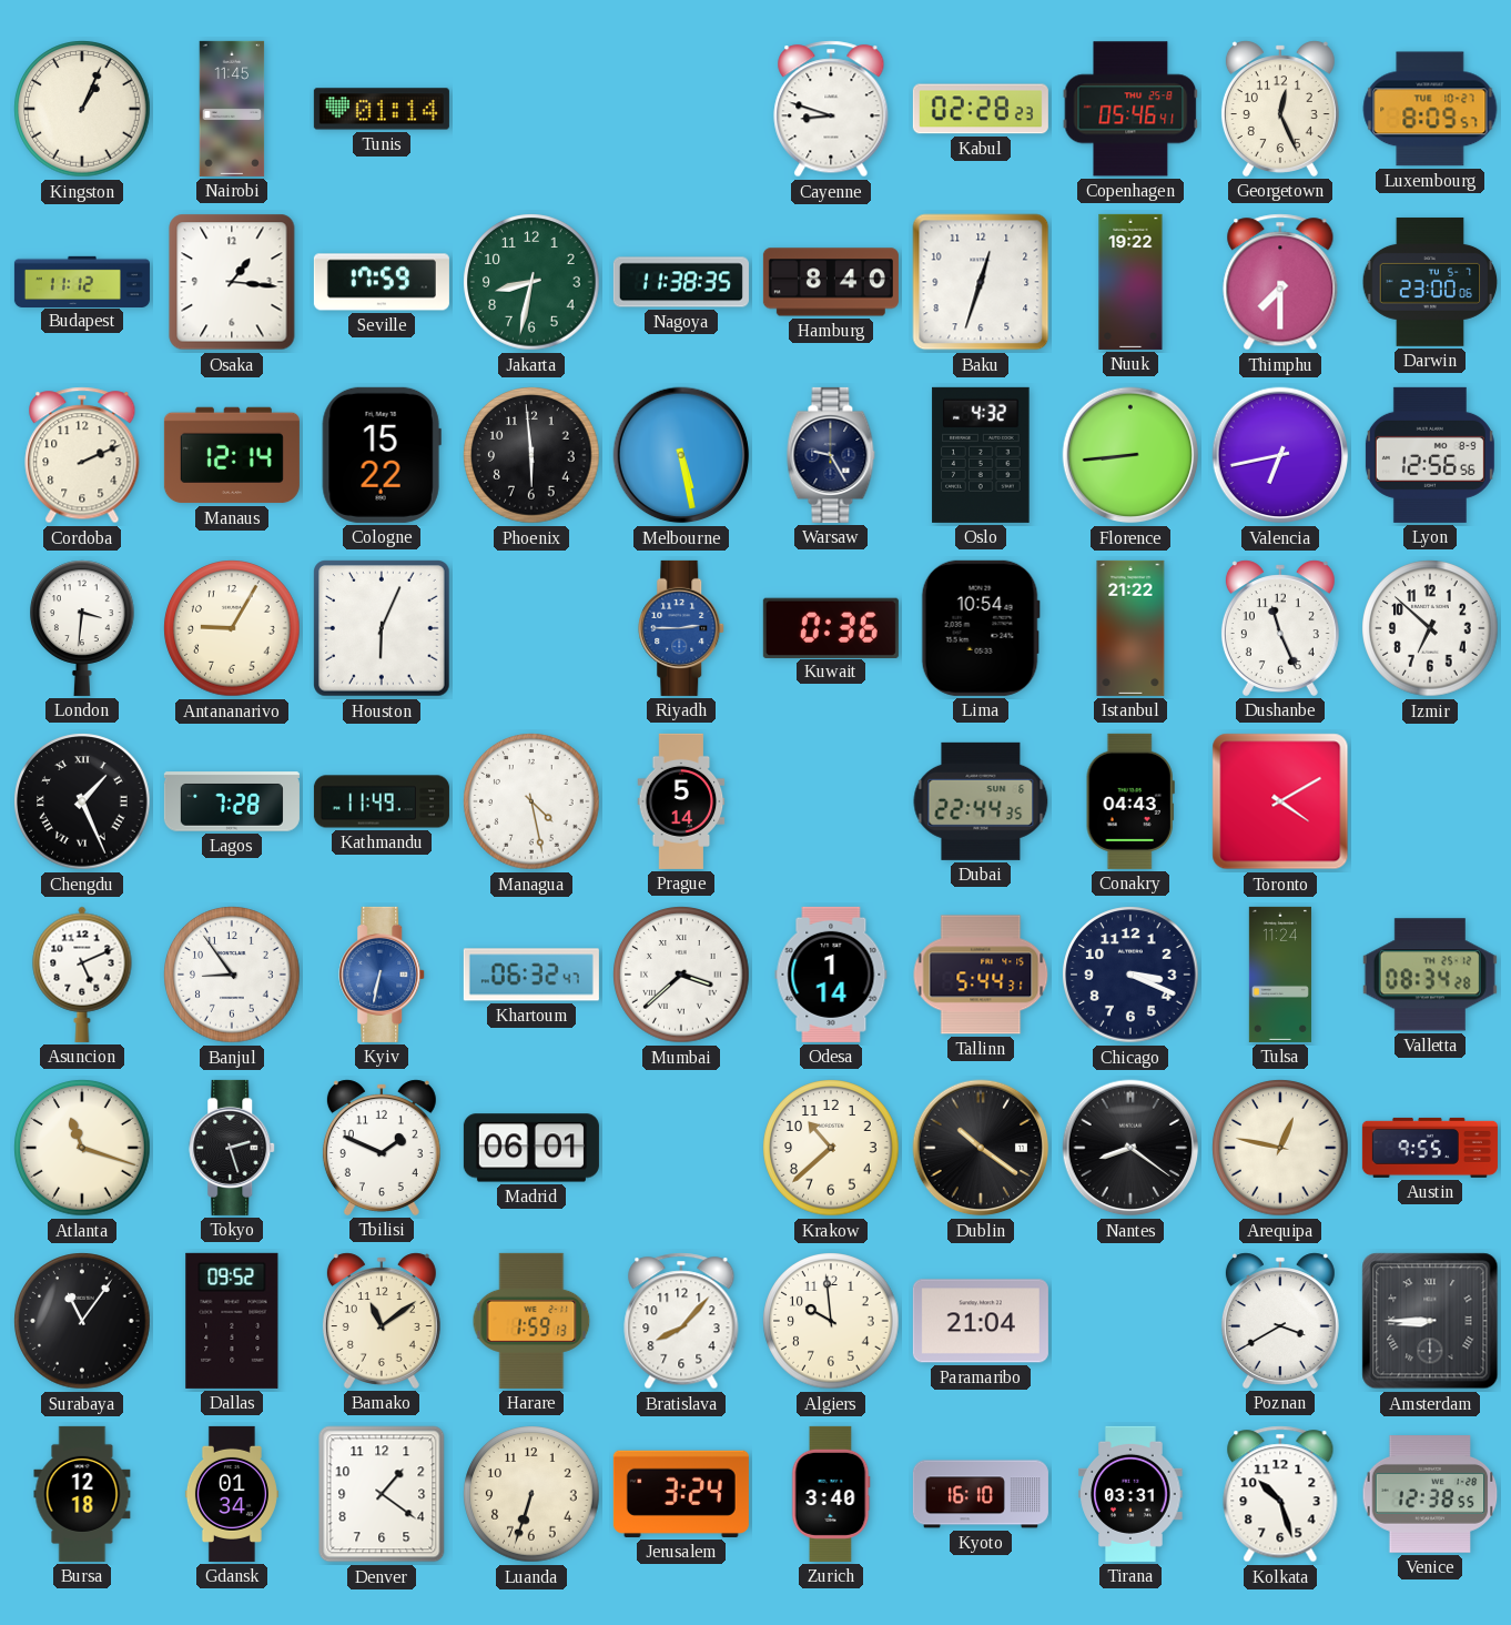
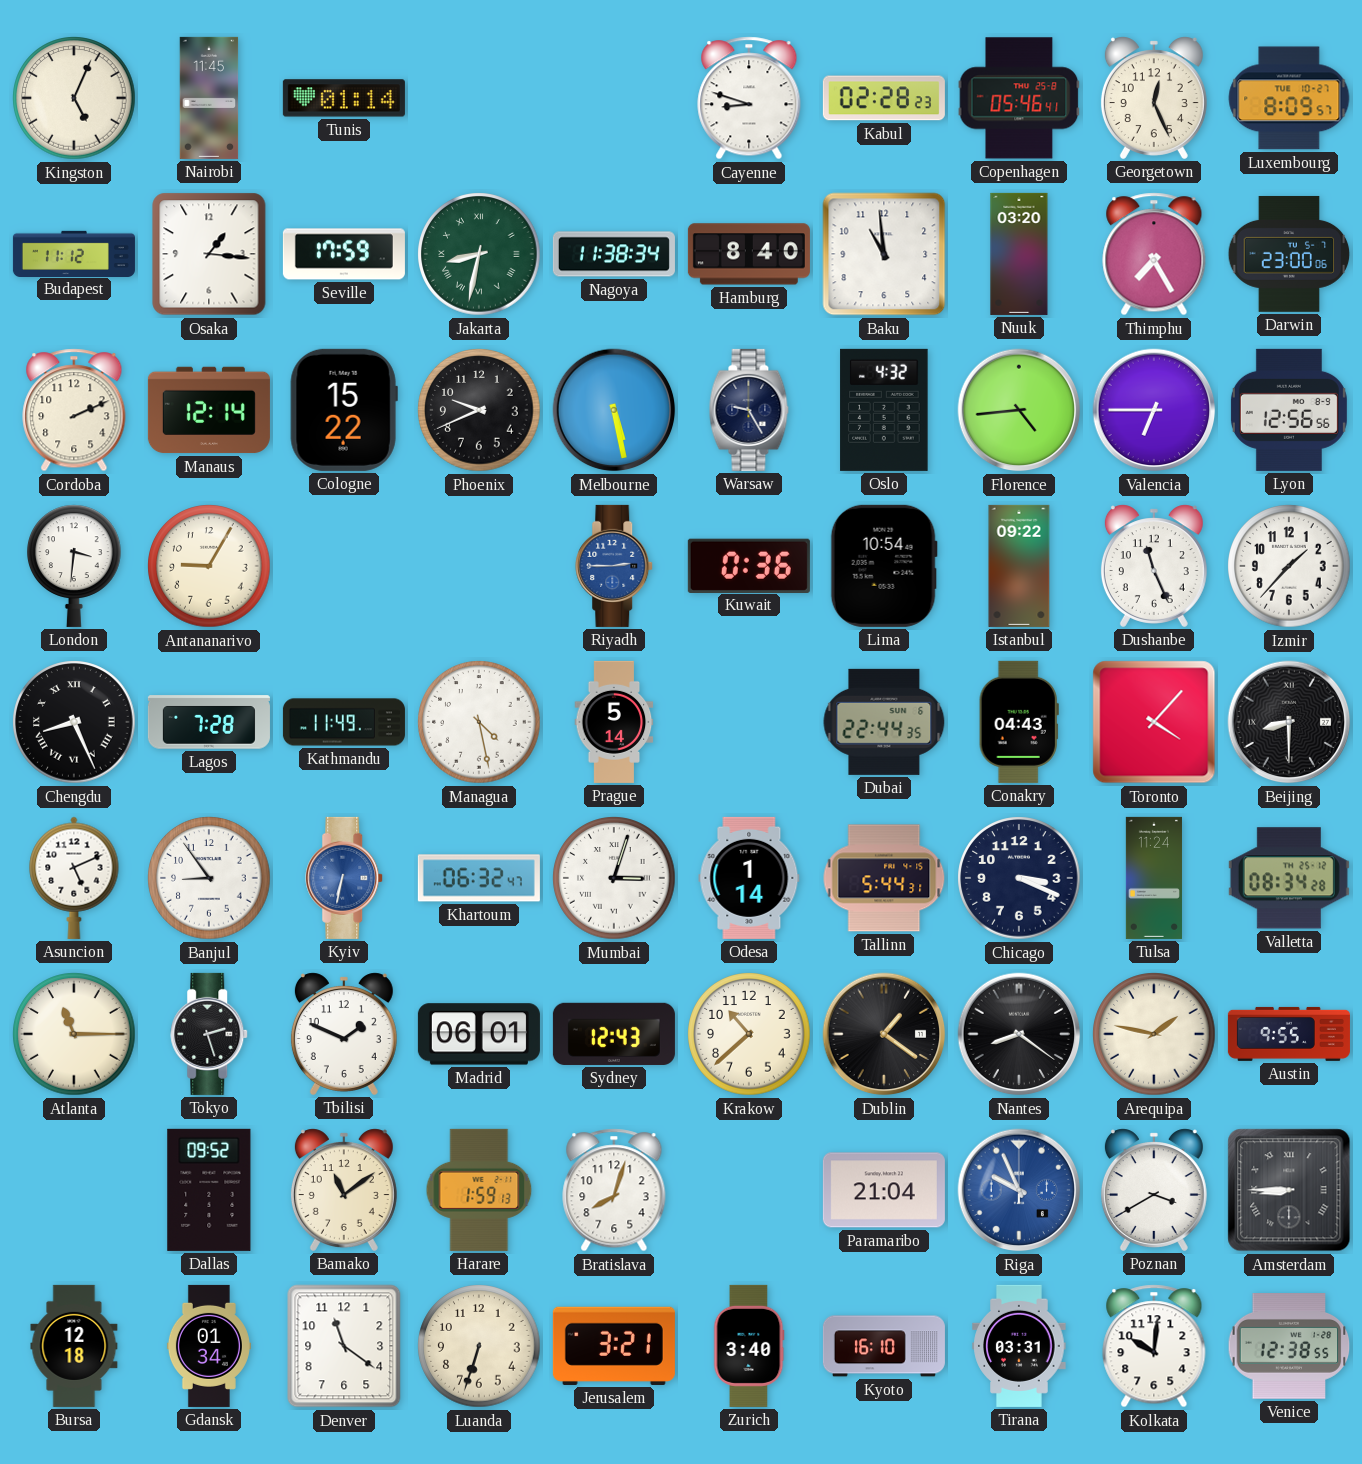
Kingston: 1:04 -> 5:04
Jakarta numerals: Arabic -> Roman
Nagoya: 11:38:35 -> 11:38:34
Baku: 12:33 -> 10:59
Nuuk: 19:22 -> 03:20
Thimphu: 7:30 -> 7:25
Phoenix: 5:59 -> 9:41
Florence: 8:44 -> 4:44
Valencia: 6:43 -> 6:45
Houston: 6:04 -> none
Istanbul: 21:22 -> 09:22
Izmir: 6:52 -> 1:37
Chengdu: 1:26 -> 8:26
Toronto: 4:10 -> 4:07
Beijing: none -> 8:30
Mumbai: 3:38 -> 3:03
Atlanta: 11:18 -> 11:15
Sydney: none -> 12:43
Dublin: 10:21 -> 1:21
Arequipa: 12:47 -> 1:47
Surabaya: 11:06 -> none
Bratislava: 8:07 -> 8:03
Algiers: 9:59 -> none
Riga: none -> 9:56
Denver: 1:21 -> 11:21
Jerusalem: 3:24 -> 3:21
Kolkata: 10:27 -> 10:01
